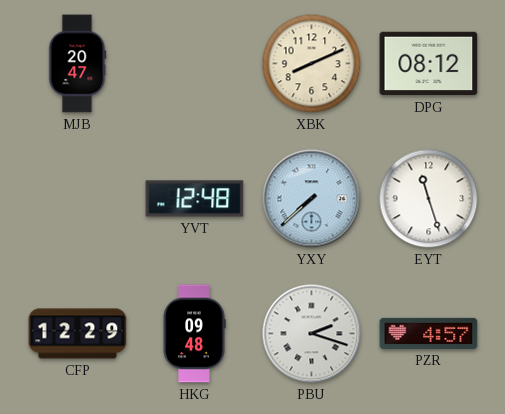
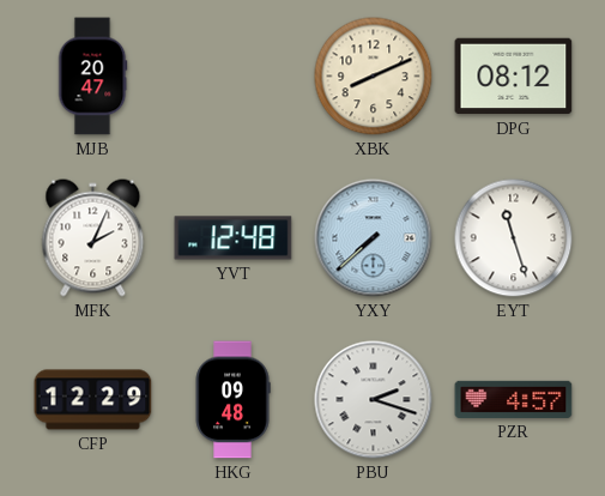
MFK: none -> 2:04
